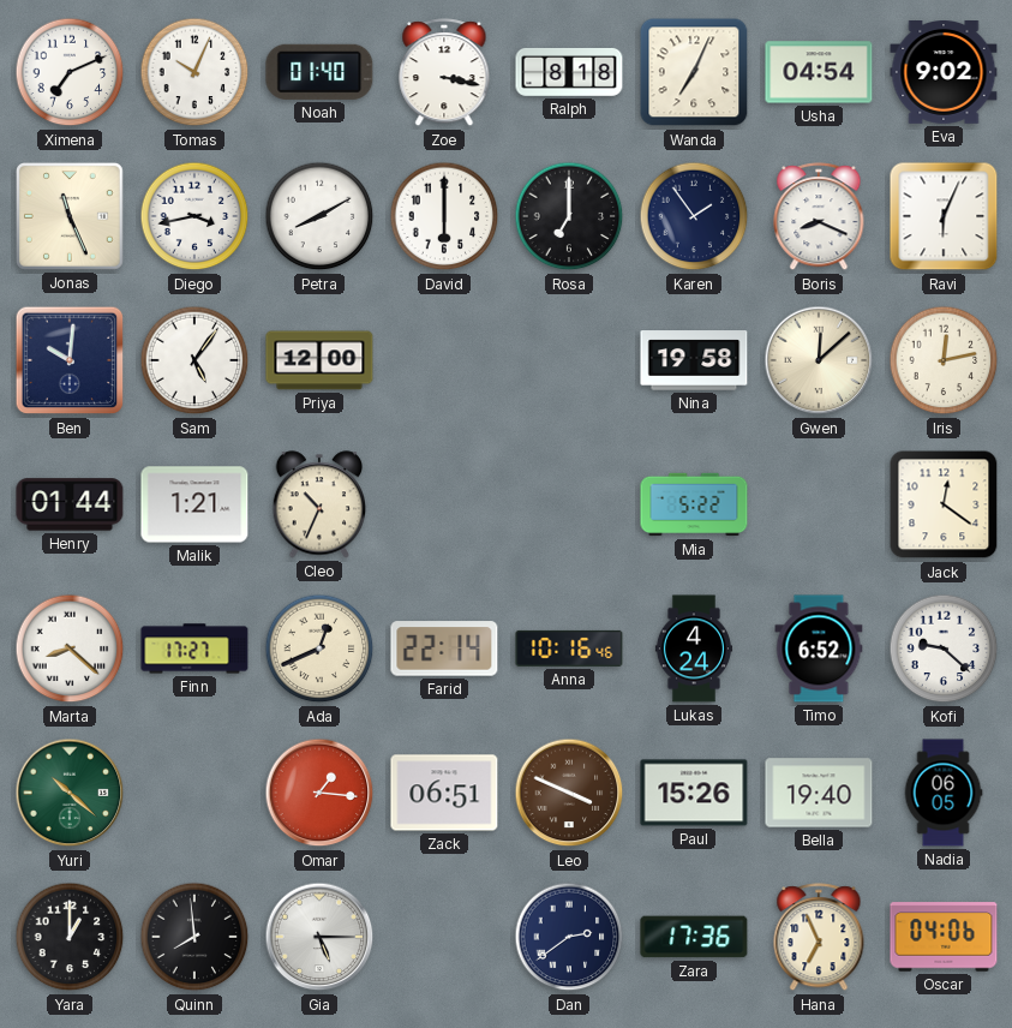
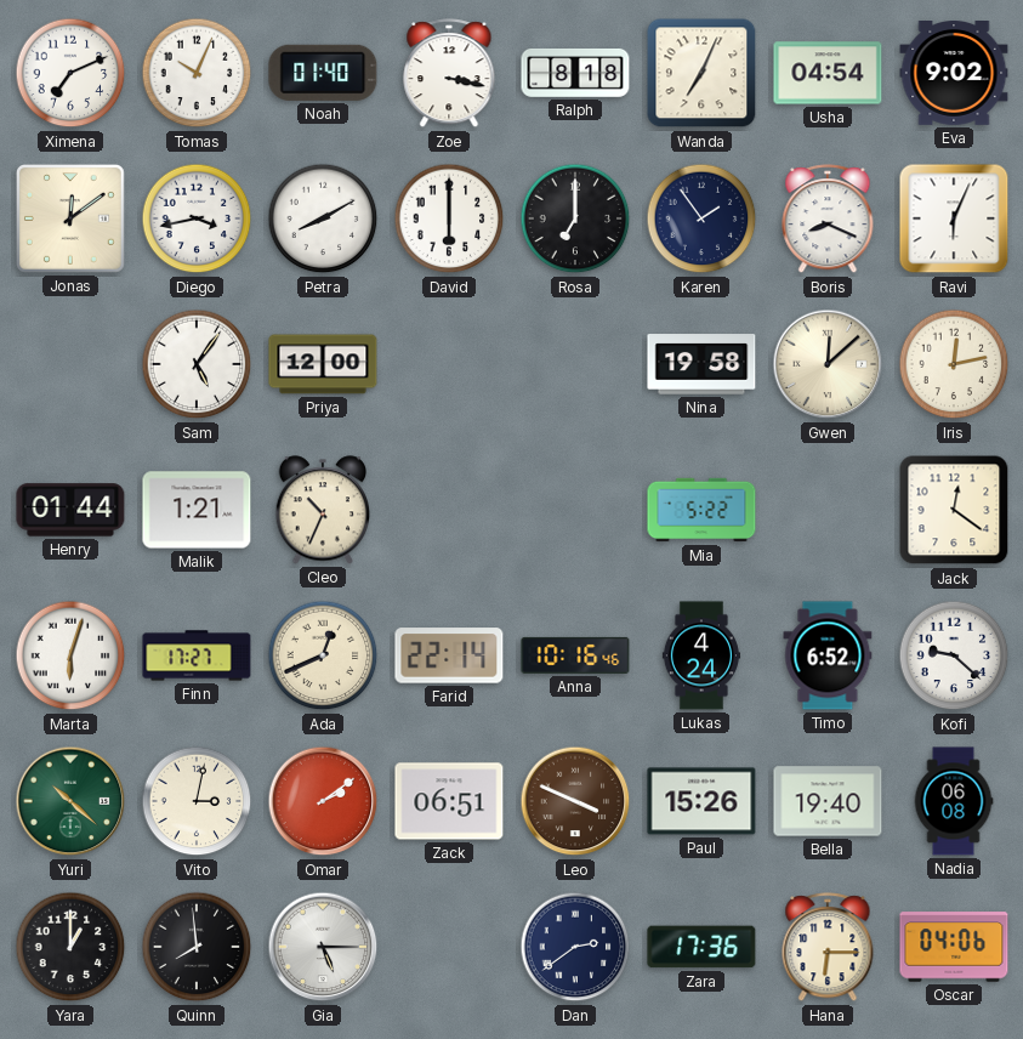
Jonas: 11:26 -> 12:09
Ben: 10:01 -> none
Marta: 8:22 -> 6:03
Vito: none -> 3:02
Omar: 1:16 -> 2:09
Nadia: 06:05 -> 06:08
Hana: 6:56 -> 6:15
